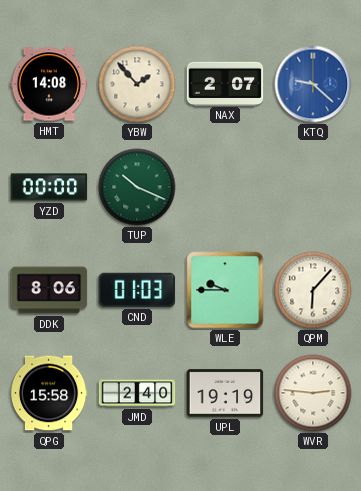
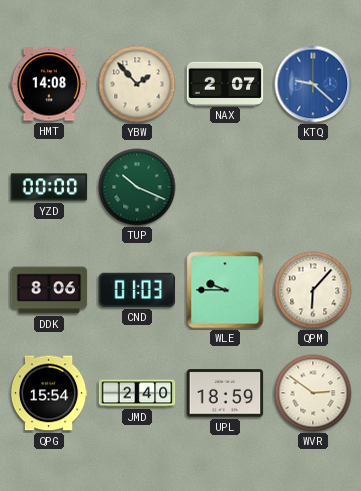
QPG: 15:58 -> 15:54
UPL: 19:19 -> 18:59
WVR: 2:46 -> 2:51
